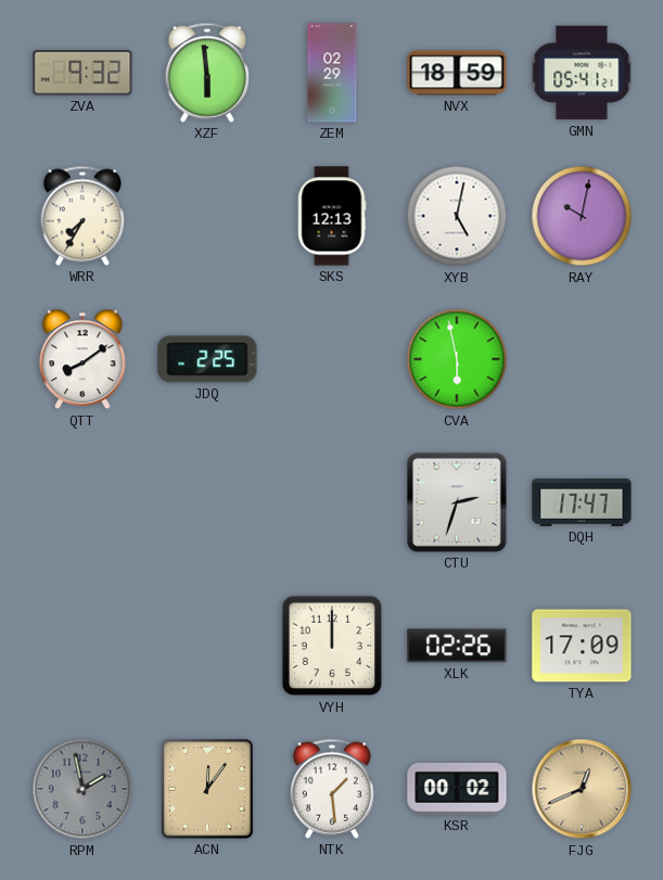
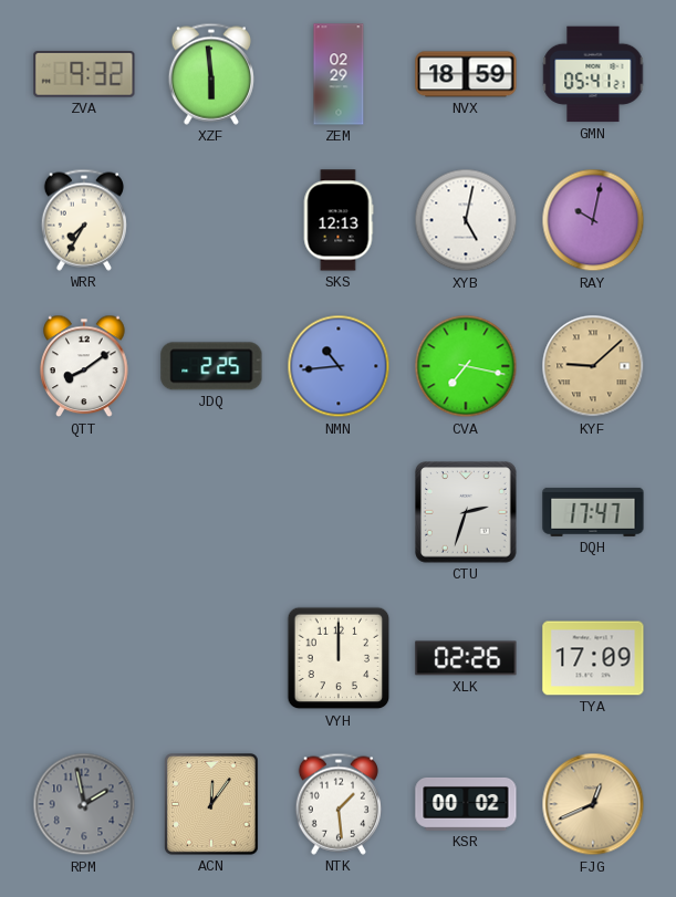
NMN: none -> 10:44
CVA: 5:58 -> 7:17
KYF: none -> 9:08
